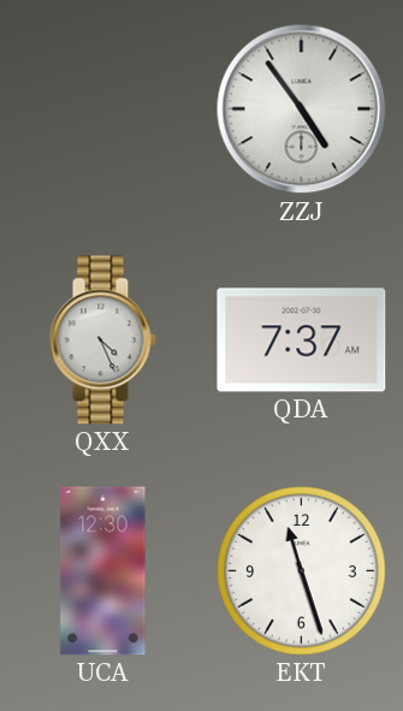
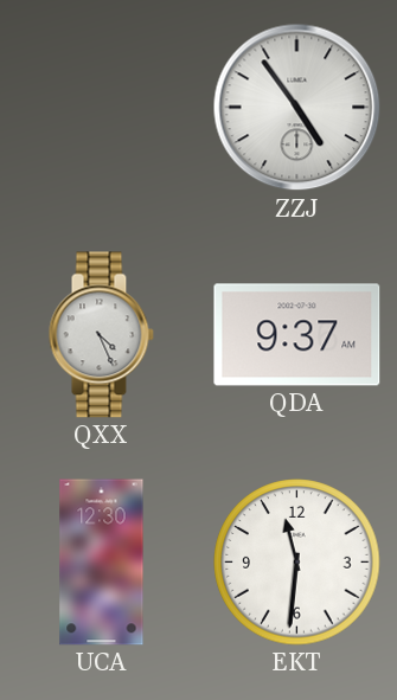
QDA: 7:37 -> 9:37
EKT: 11:27 -> 11:31
